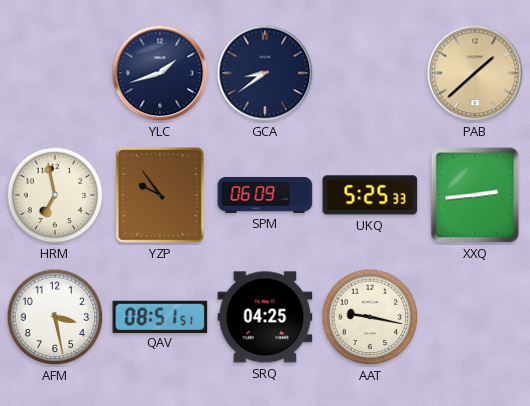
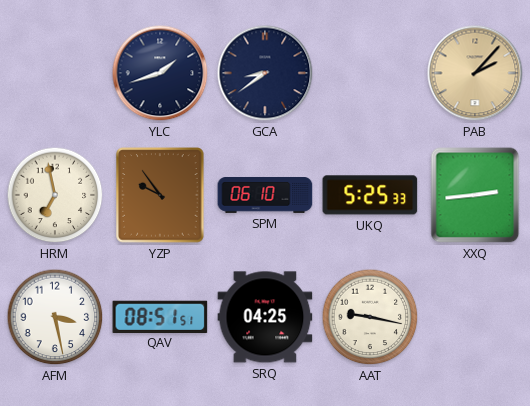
PAB: 1:38 -> 2:07
SPM: 06:09 -> 06:10
